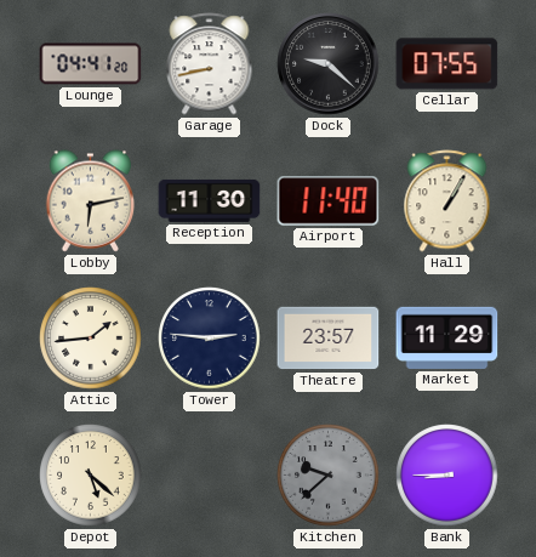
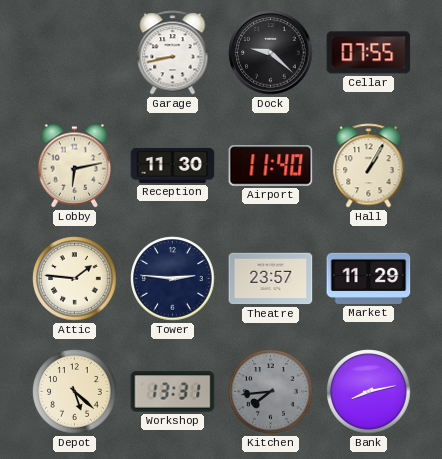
Lounge: 04:41 -> none
Attic: 1:44 -> 1:46
Workshop: none -> 13:31
Kitchen: 9:38 -> 7:44
Bank: 8:45 -> 8:13
